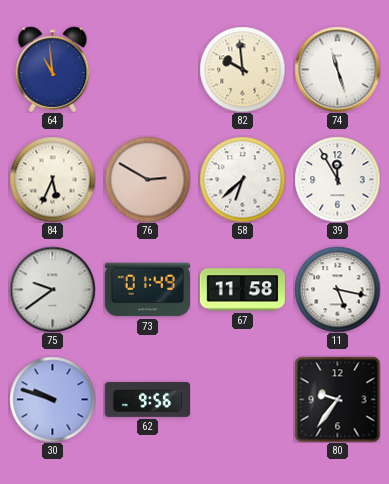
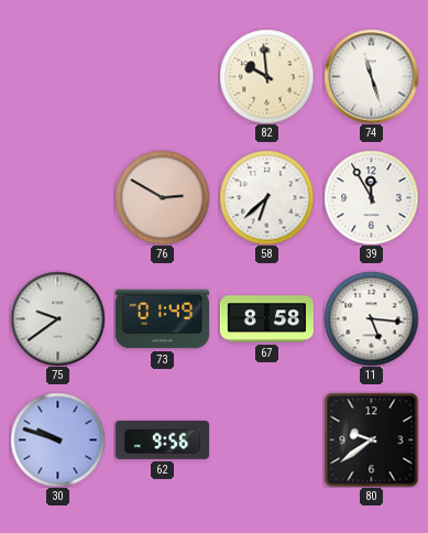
64: 10:59 -> none
84: 5:34 -> none
67: 11:58 -> 8:58
11: 5:17 -> 5:16
80: 9:36 -> 9:39
